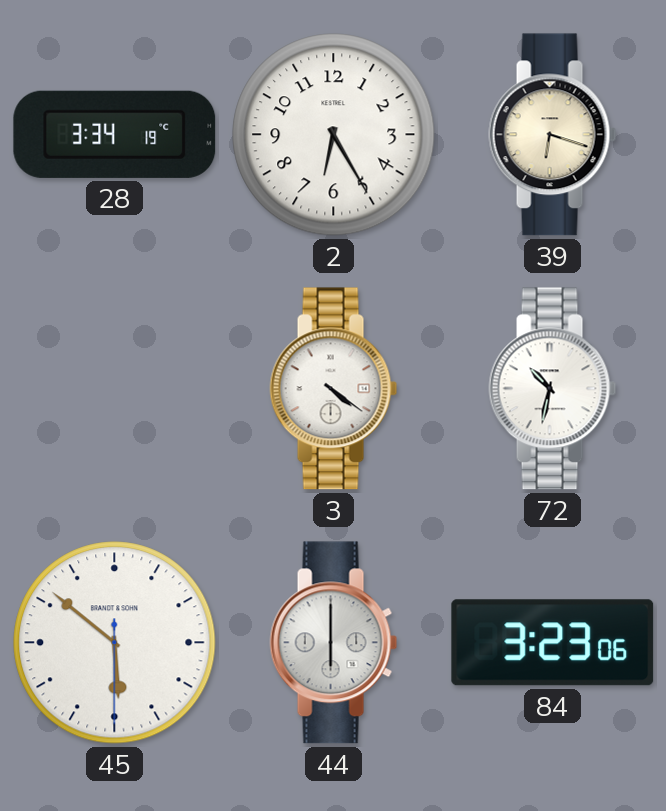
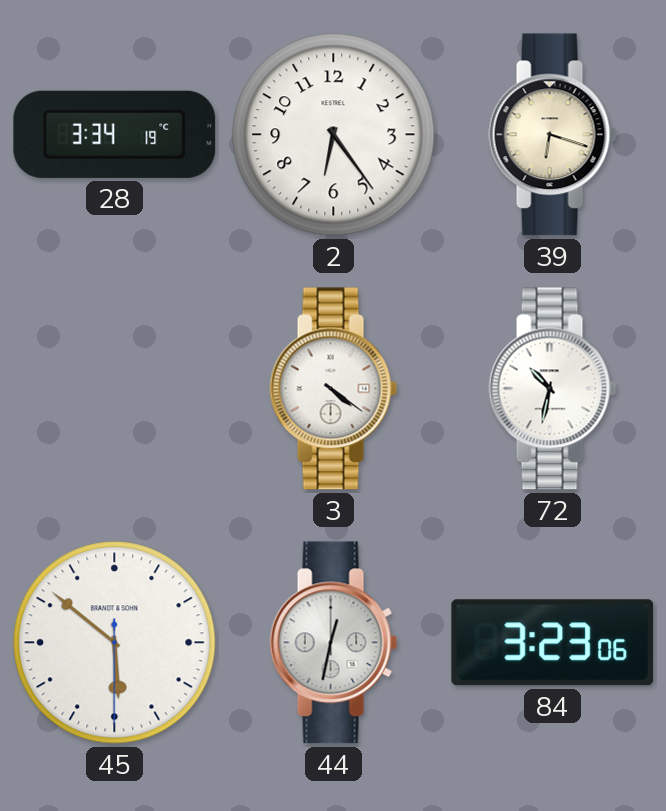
2: 6:25 -> 6:24
44: 6:00 -> 12:32
